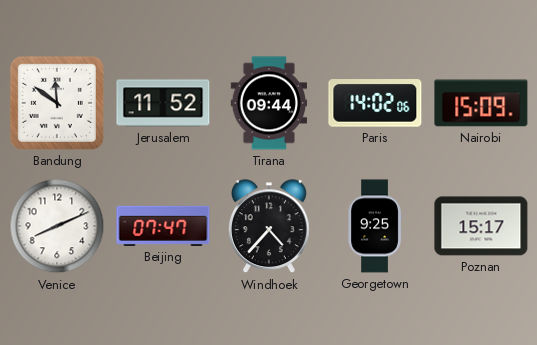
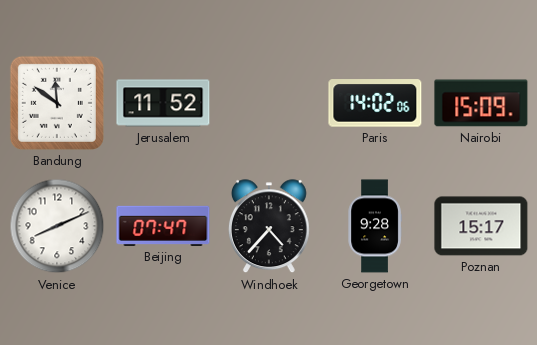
Tirana: 09:44 -> none
Georgetown: 9:25 -> 9:28
